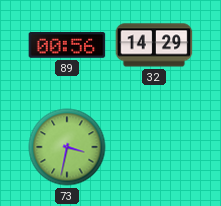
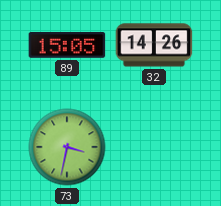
89: 00:56 -> 15:05
32: 14:29 -> 14:26
